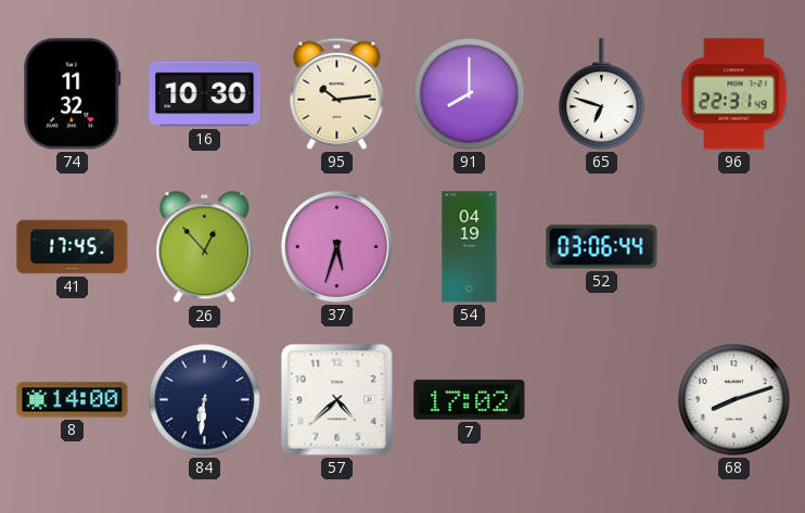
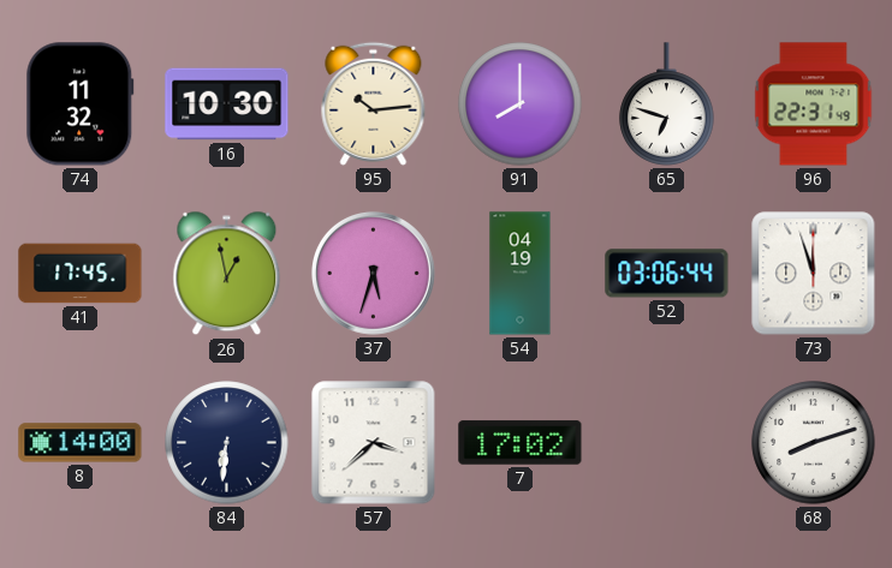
26: 12:53 -> 12:58
73: none -> 11:57
57: 4:38 -> 3:38
